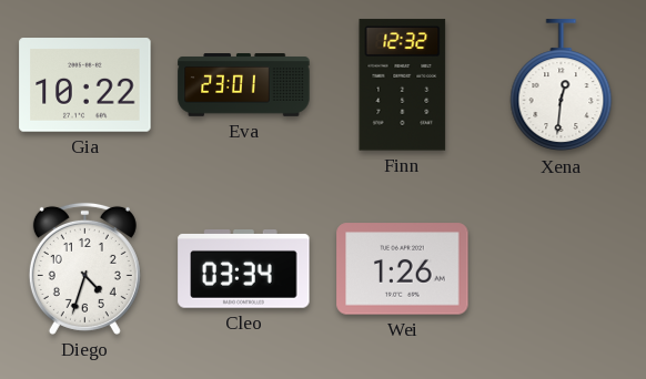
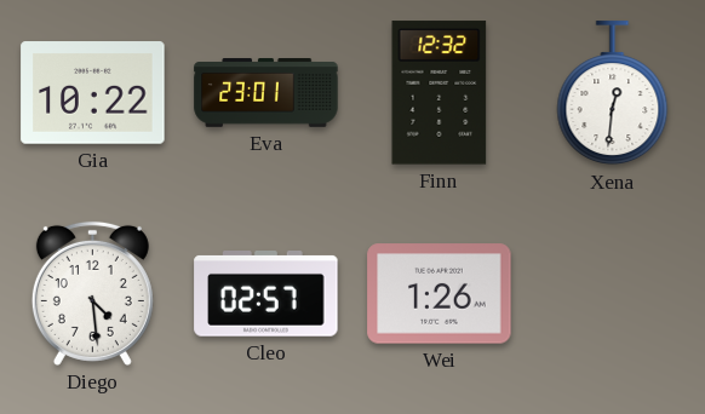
Diego: 4:33 -> 4:29
Cleo: 03:34 -> 02:57
